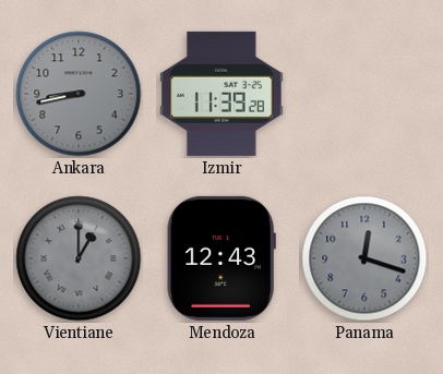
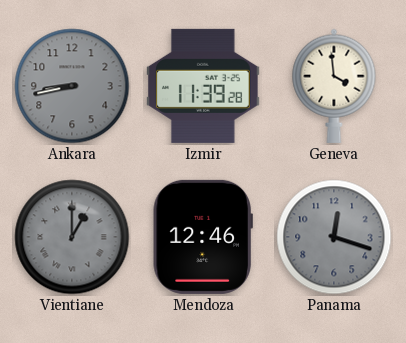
Geneva: none -> 3:59
Mendoza: 12:43 -> 12:46
